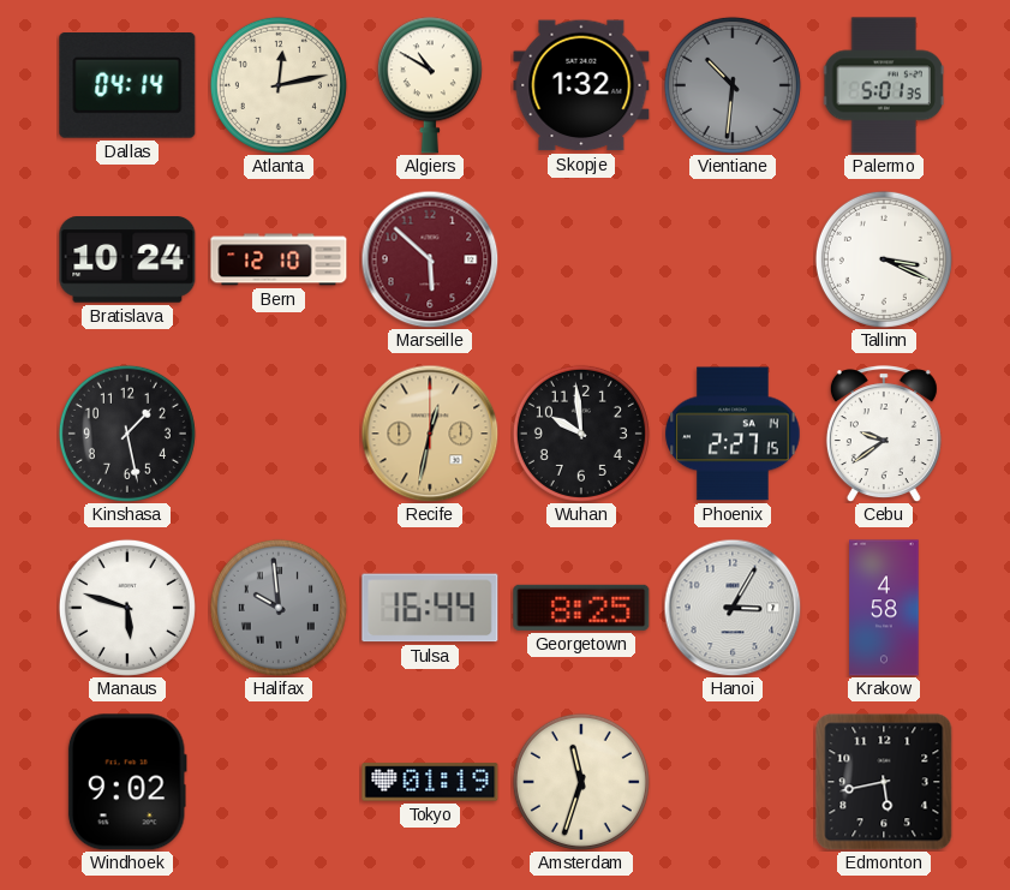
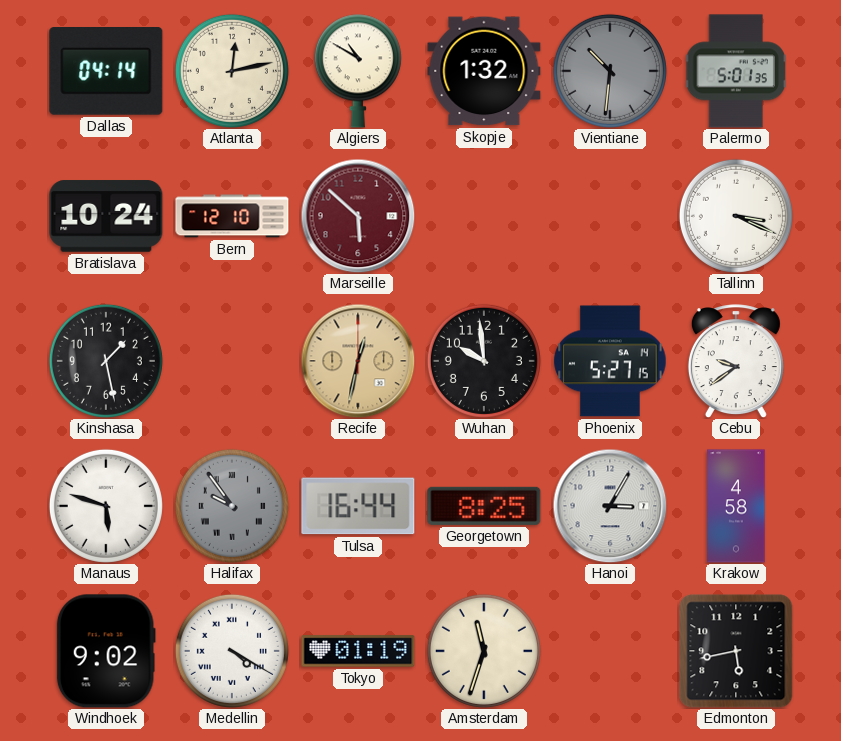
Phoenix: 2:27 -> 5:27
Halifax: 9:59 -> 9:54
Medellin: none -> 4:20
